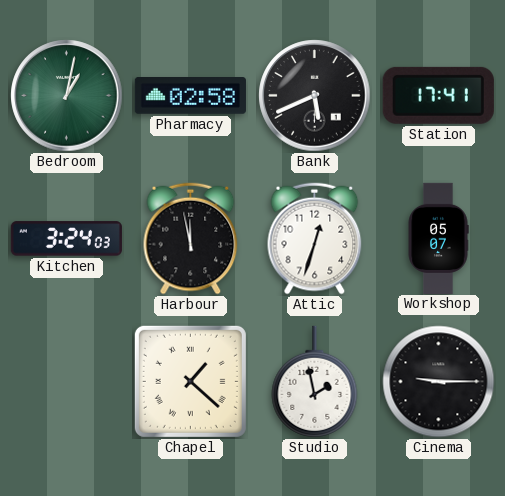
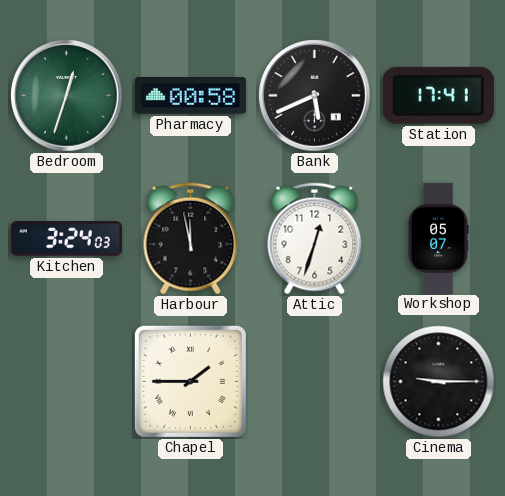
Bedroom: 1:02 -> 12:33
Pharmacy: 02:58 -> 00:58
Chapel: 1:22 -> 1:45
Studio: 1:58 -> none
